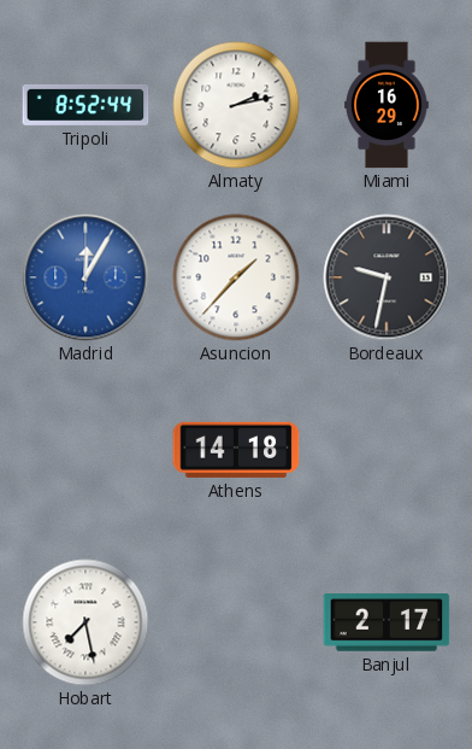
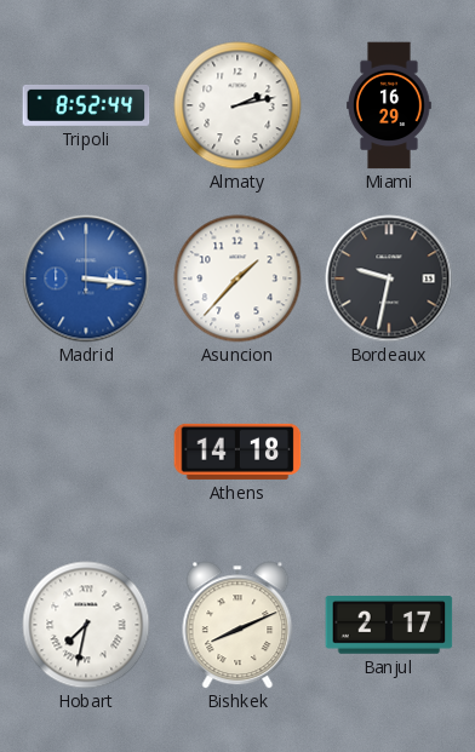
Madrid: 12:05 -> 3:16
Hobart: 7:28 -> 7:32
Bishkek: none -> 8:11
